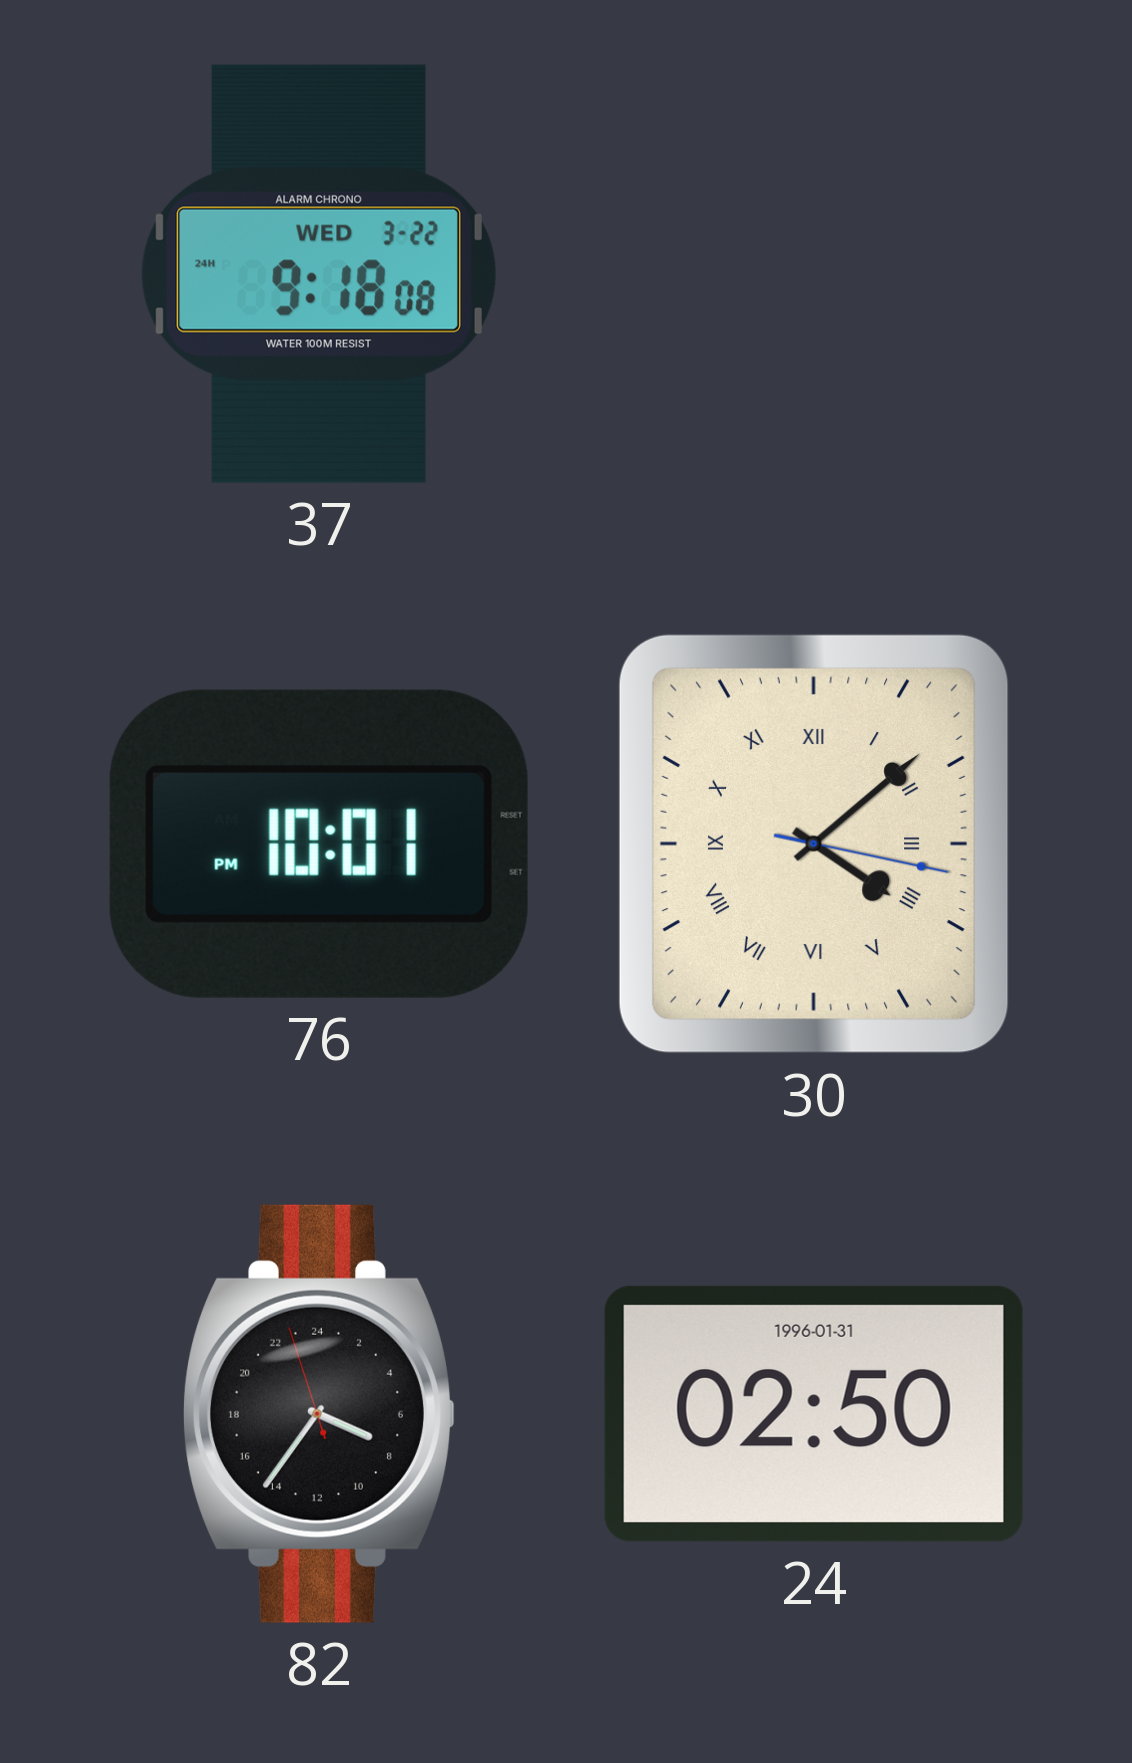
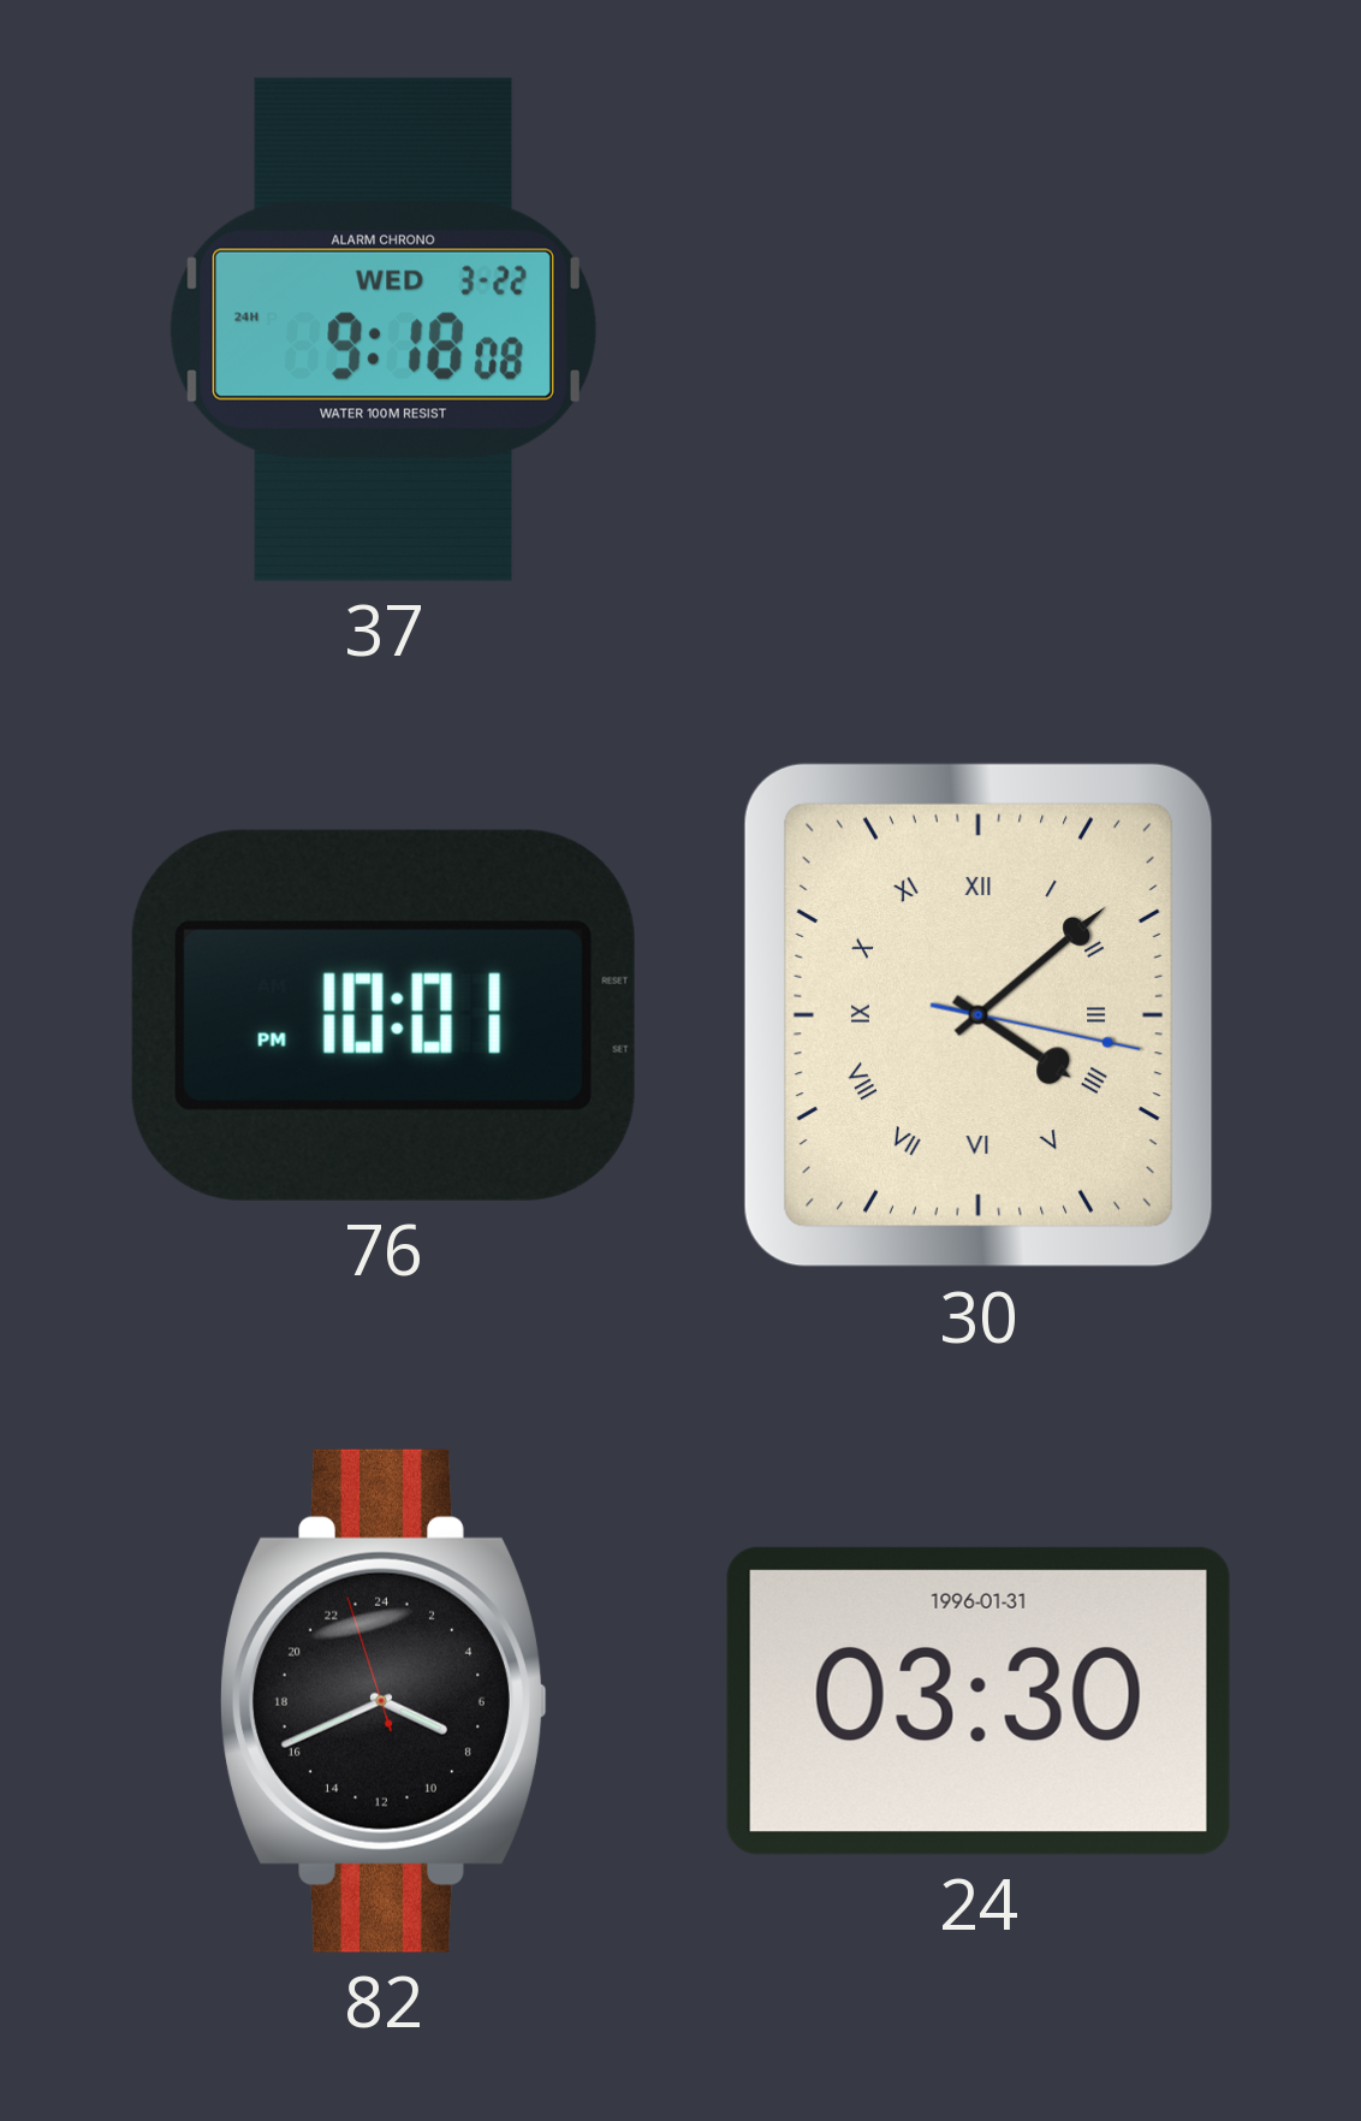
82: 7:35 -> 7:40
24: 02:50 -> 03:30
